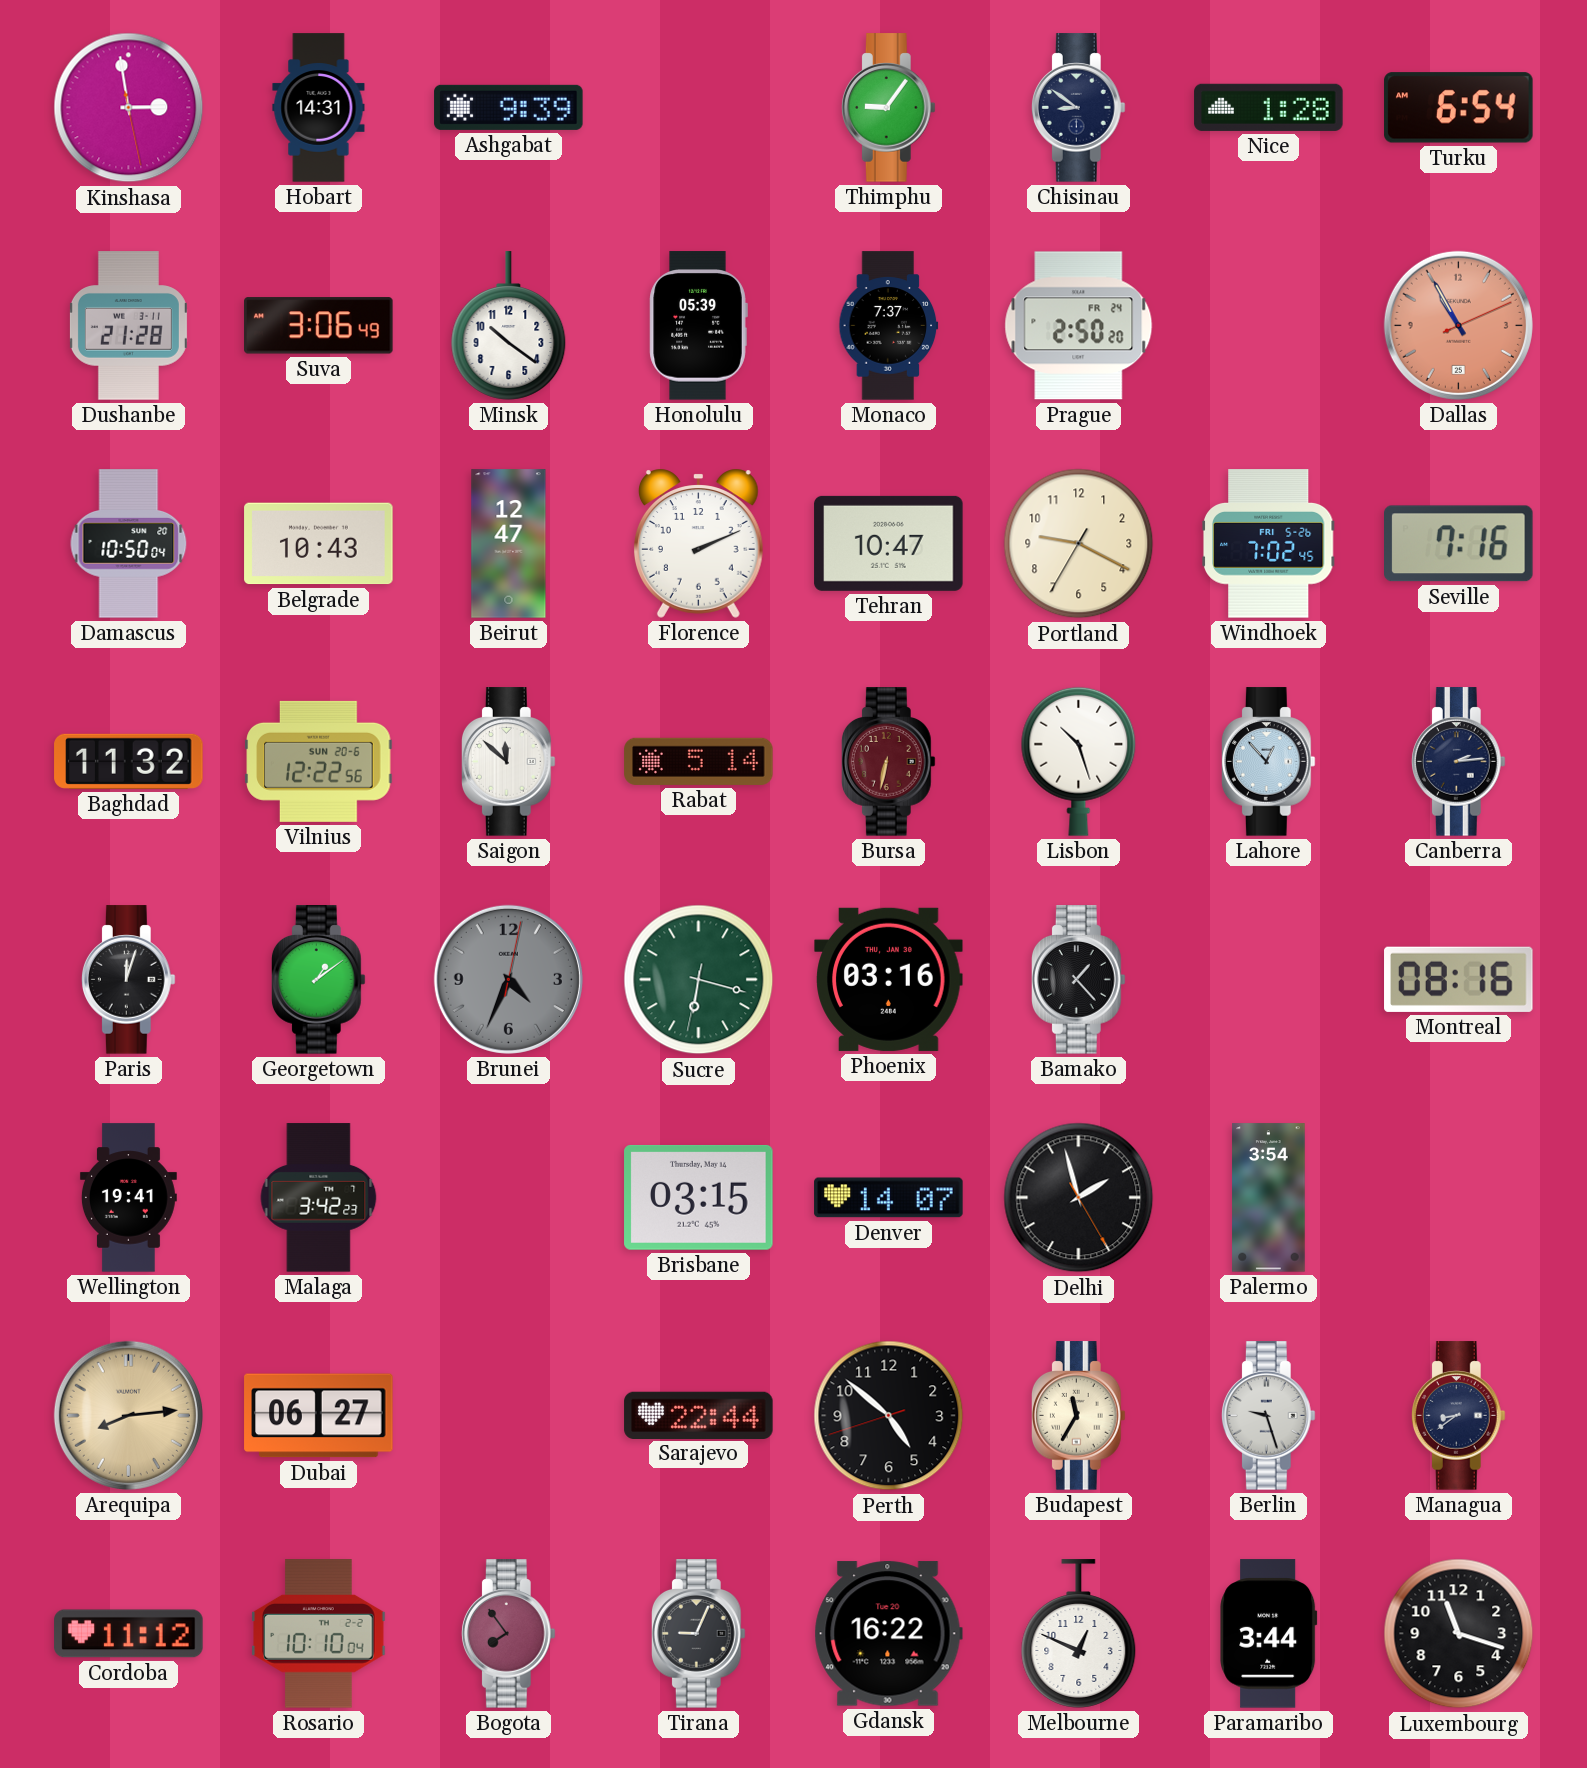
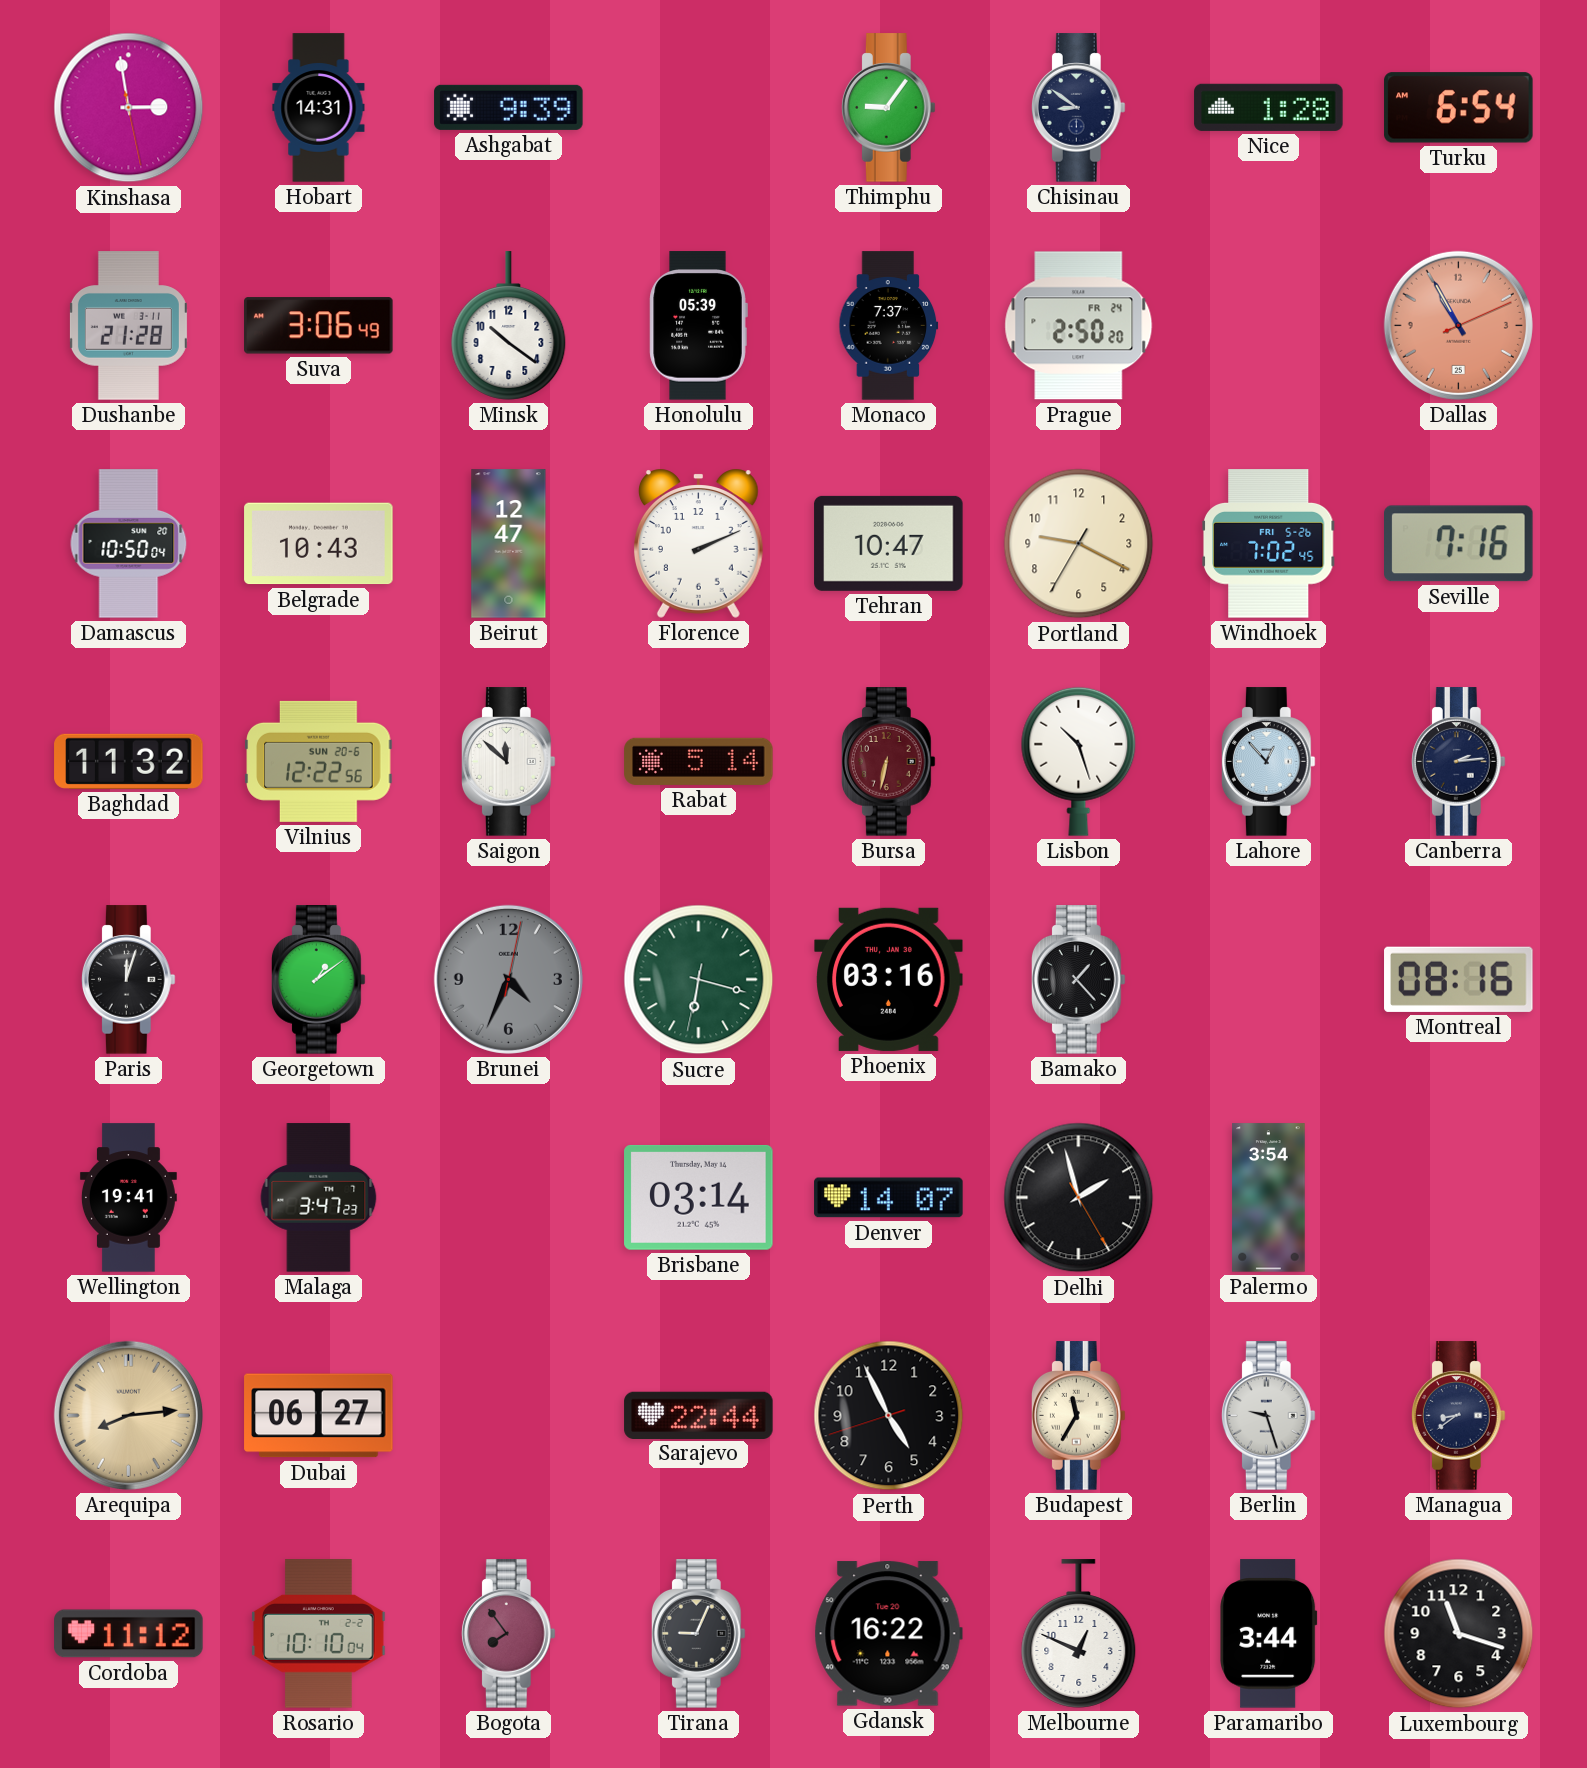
Malaga: 3:42 -> 3:47
Brisbane: 03:15 -> 03:14
Perth: 4:51 -> 4:55
